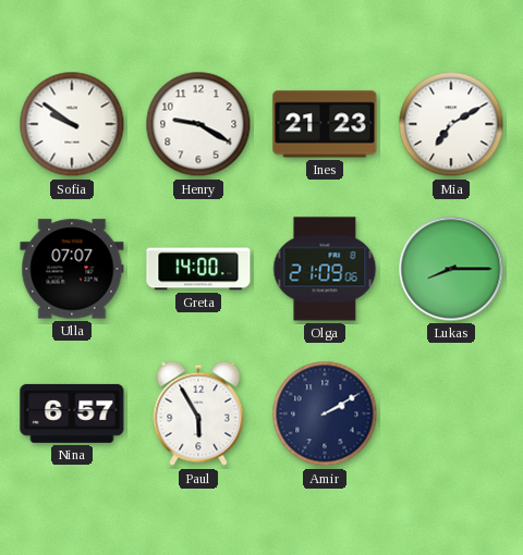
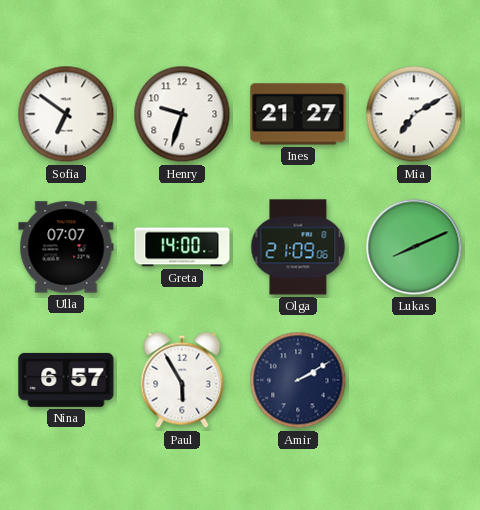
Sofia: 9:51 -> 6:51
Henry: 9:20 -> 9:33
Ines: 21:23 -> 21:27
Lukas: 8:15 -> 8:11
